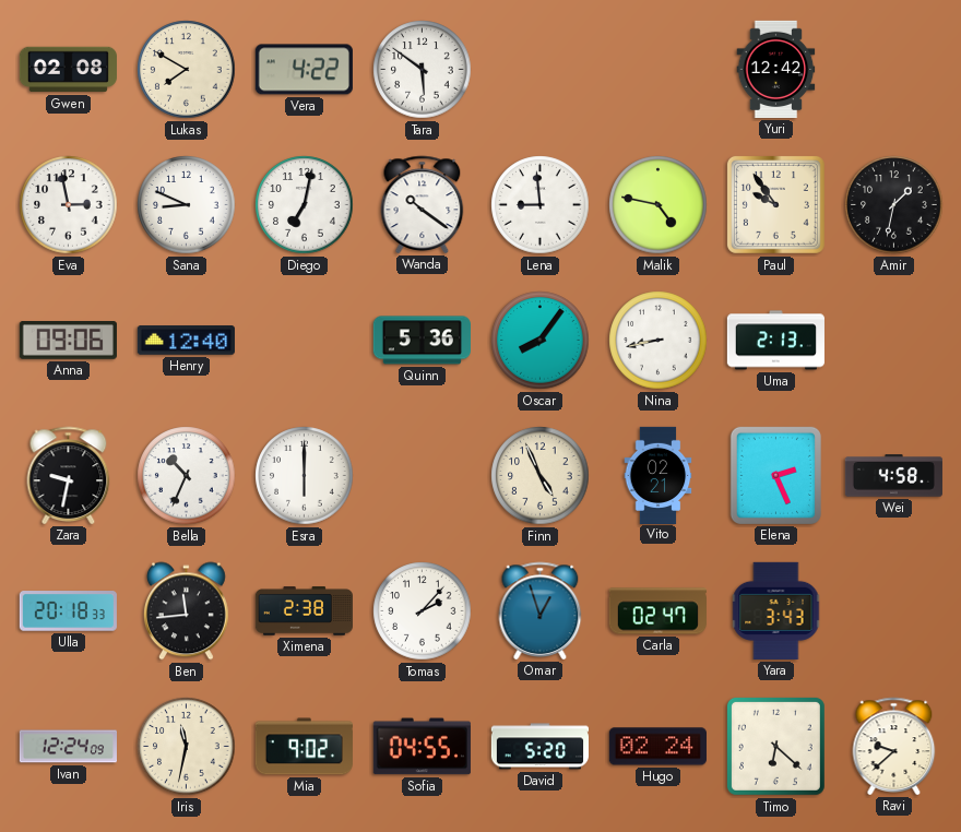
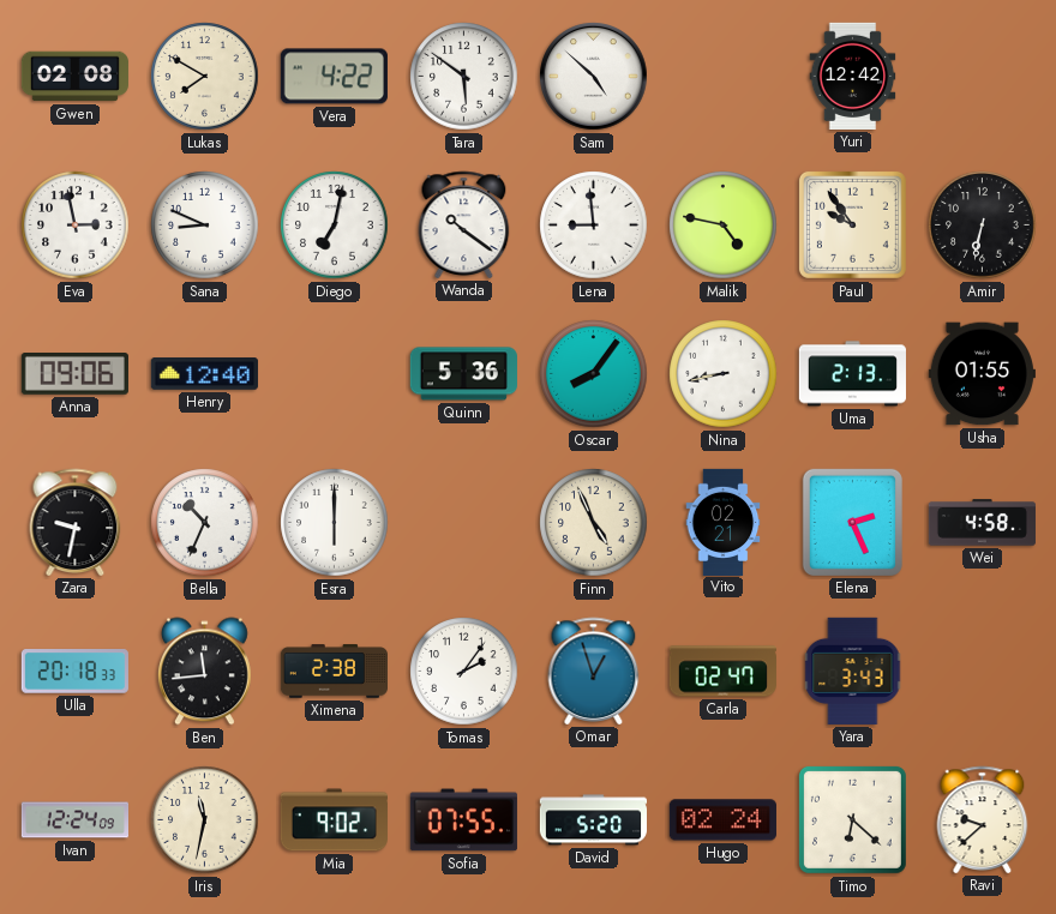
Sam: none -> 4:52
Amir: 1:32 -> 6:32
Usha: none -> 01:55
Tomas: 2:07 -> 2:06
Sofia: 04:55 -> 07:55
